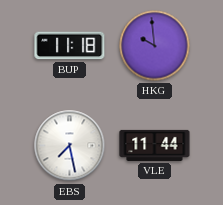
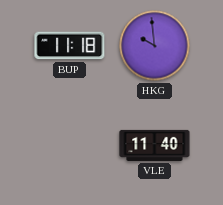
EBS: 7:28 -> none
VLE: 11:44 -> 11:40
